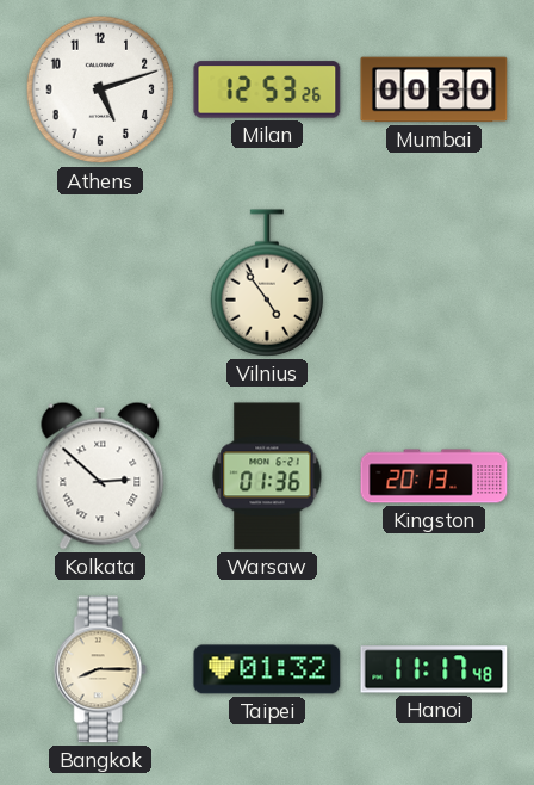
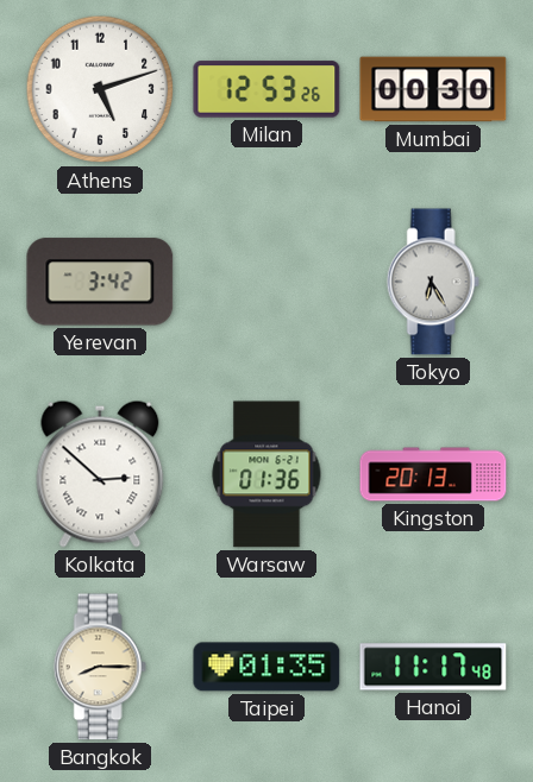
Yerevan: none -> 3:42
Vilnius: 4:54 -> none
Tokyo: none -> 6:25
Taipei: 01:32 -> 01:35
